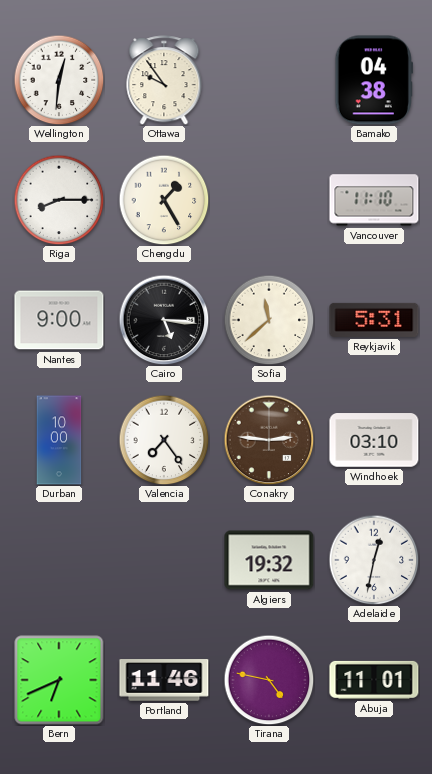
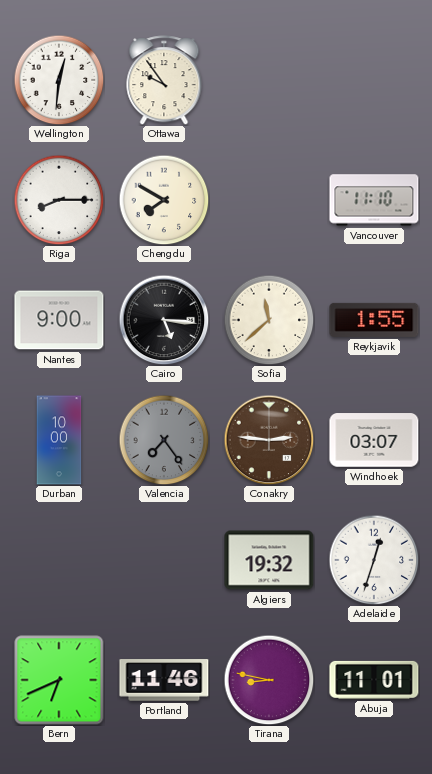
Bamako: 04:38 -> none
Chengdu: 1:25 -> 7:50
Reykjavik: 5:31 -> 1:55
Valencia dial: white -> grey
Windhoek: 03:10 -> 03:07
Adelaide: 12:32 -> 12:33
Tirana: 4:47 -> 8:47
